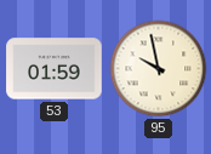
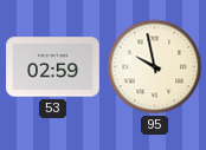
53: 01:59 -> 02:59
